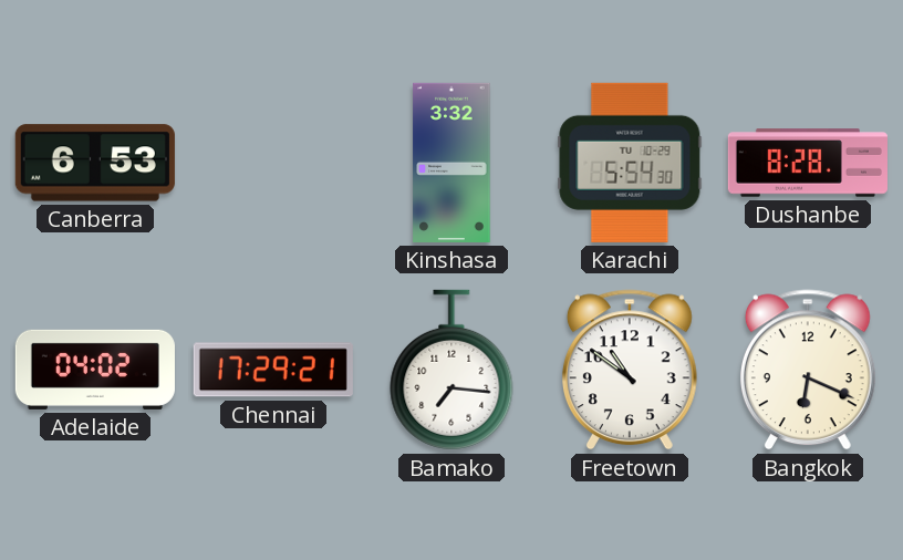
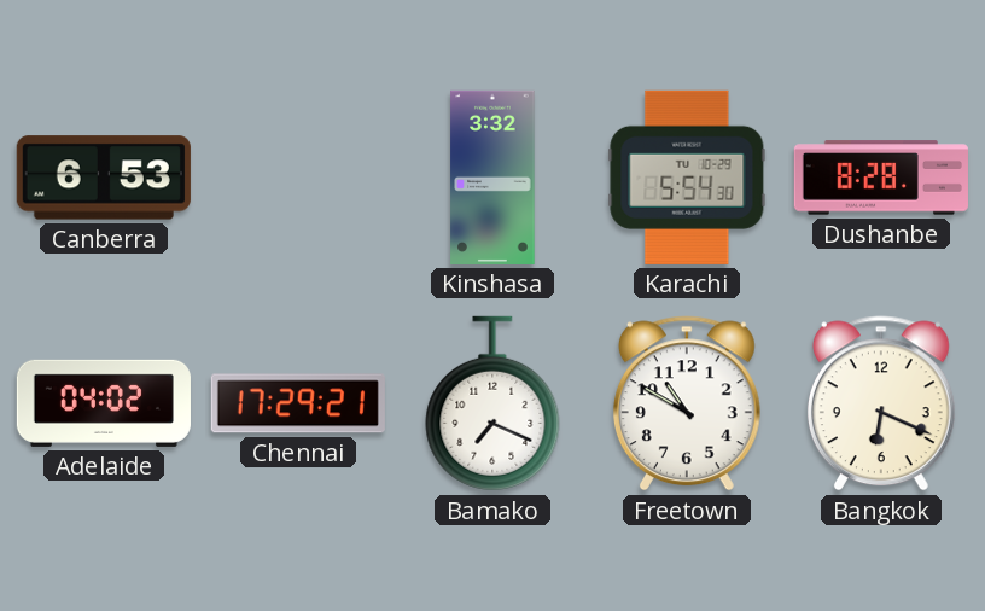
Bamako: 7:16 -> 7:19
Freetown: 10:51 -> 10:50
